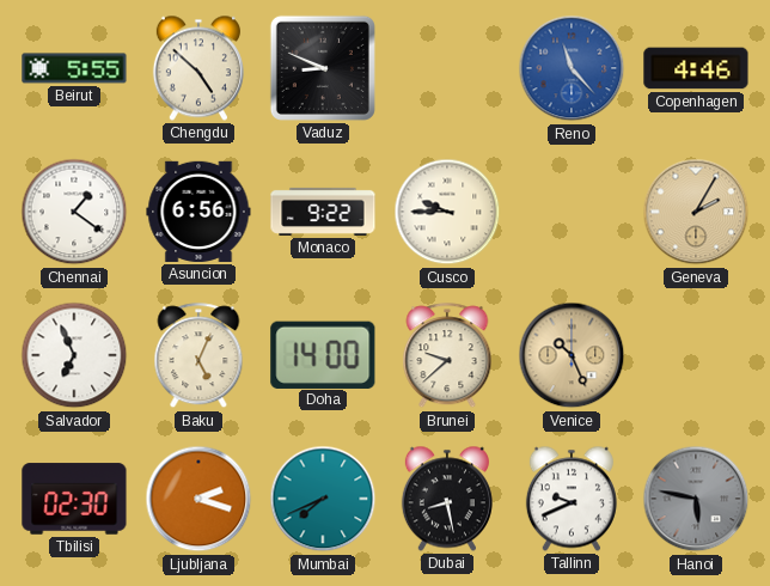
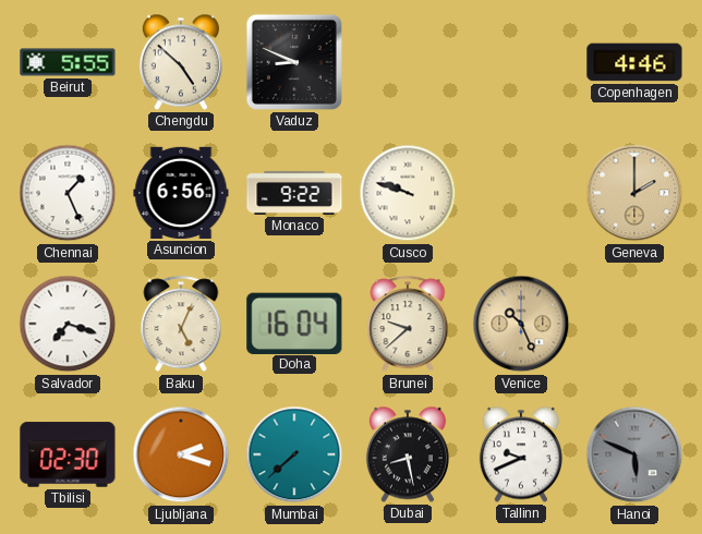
Reno: 11:23 -> none
Chennai: 1:21 -> 1:26
Cusco: 9:45 -> 9:48
Geneva: 2:05 -> 2:00
Salvador: 6:56 -> 7:18
Doha: 14:00 -> 16:04
Mumbai: 7:41 -> 7:38
Hanoi: 5:47 -> 5:49
